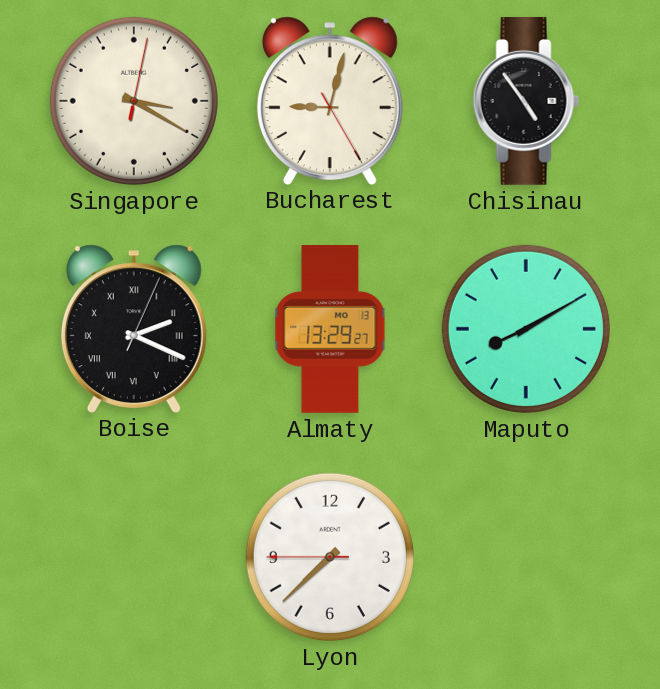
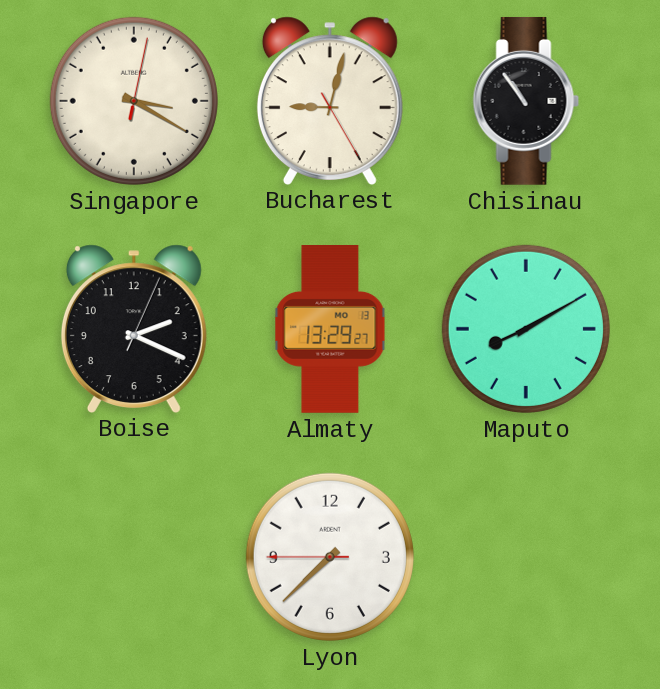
Chisinau: 4:54 -> 10:54
Boise numerals: Roman -> Arabic
